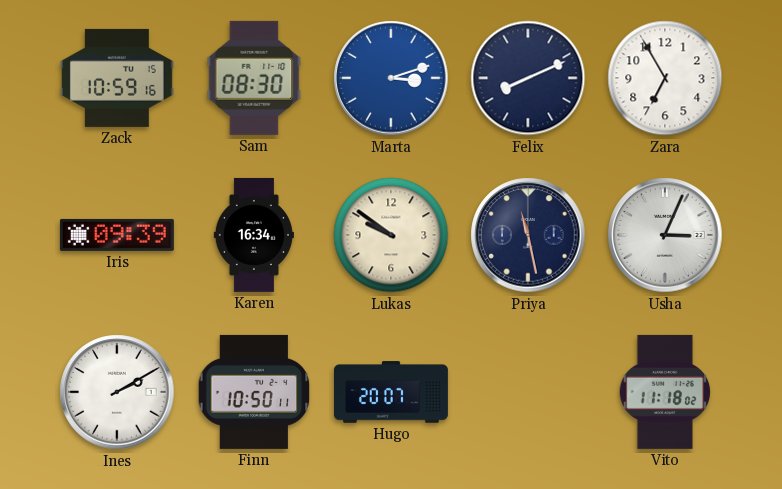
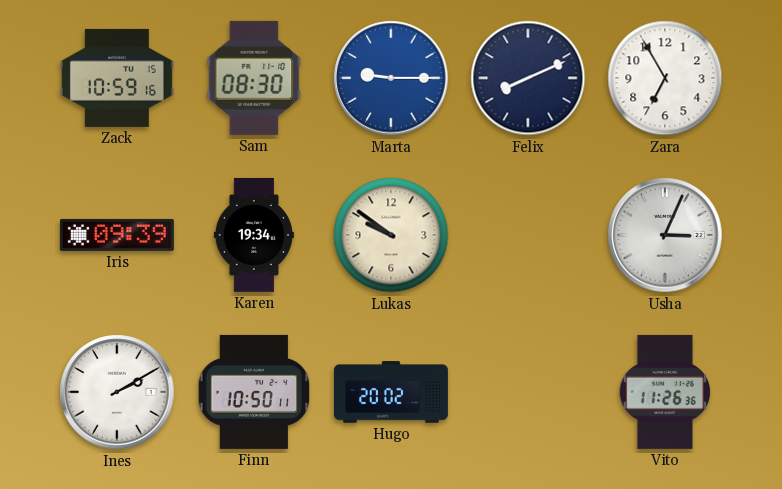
Marta: 3:12 -> 9:15
Karen: 16:34 -> 19:34
Priya: 11:28 -> none
Hugo: 20:07 -> 20:02
Vito: 11:18 -> 11:26
